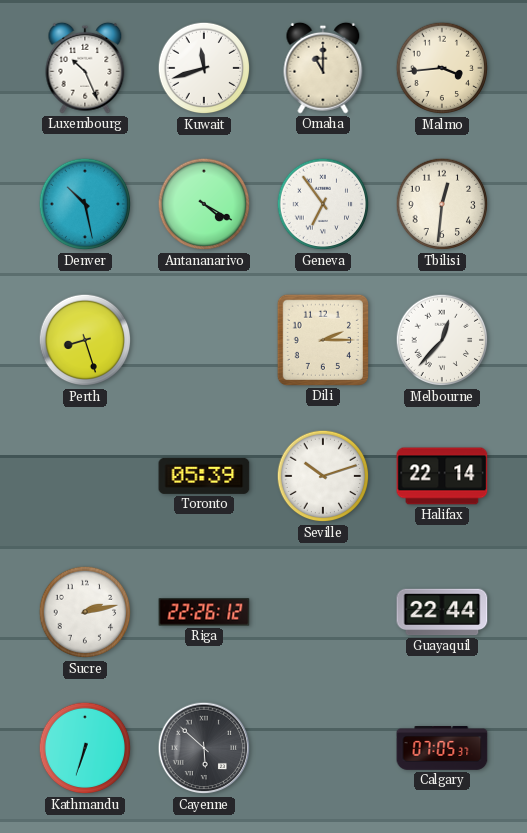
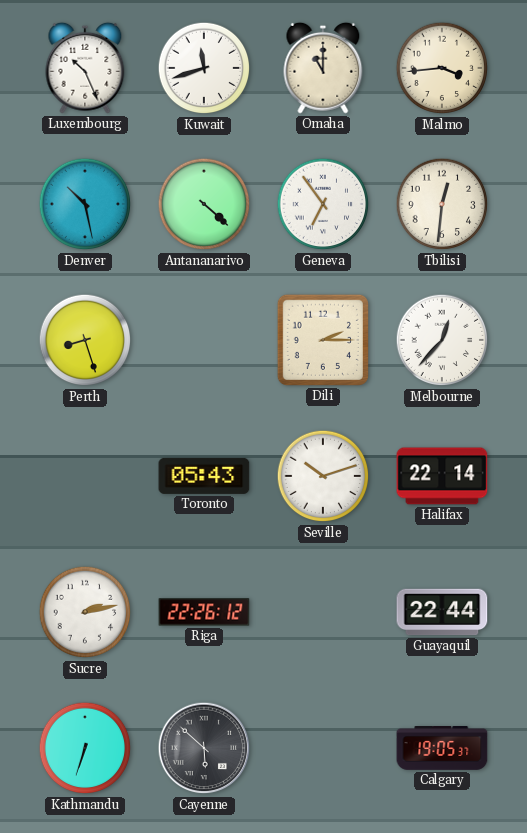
Antananarivo: 4:20 -> 4:22
Toronto: 05:39 -> 05:43
Calgary: 07:05 -> 19:05
